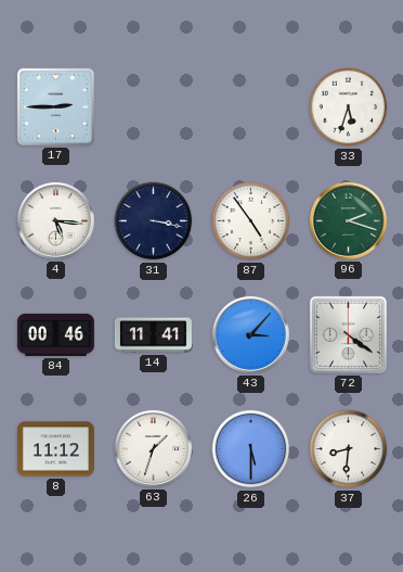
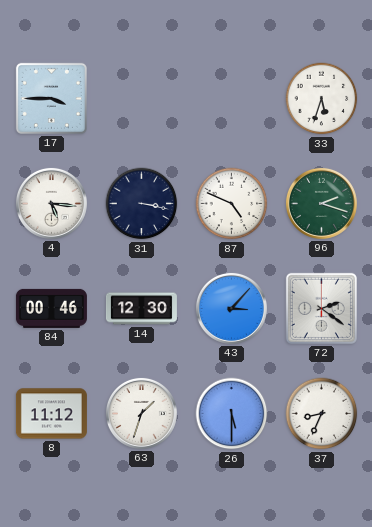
17: 2:45 -> 3:45
87: 4:54 -> 4:49
14: 11:41 -> 12:30
72: 4:21 -> 2:21
37: 8:31 -> 8:34
